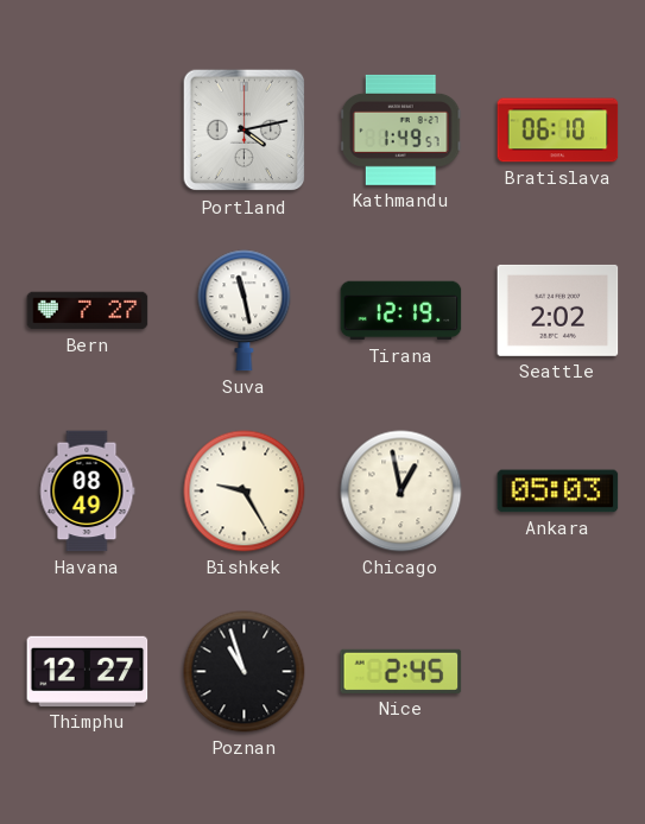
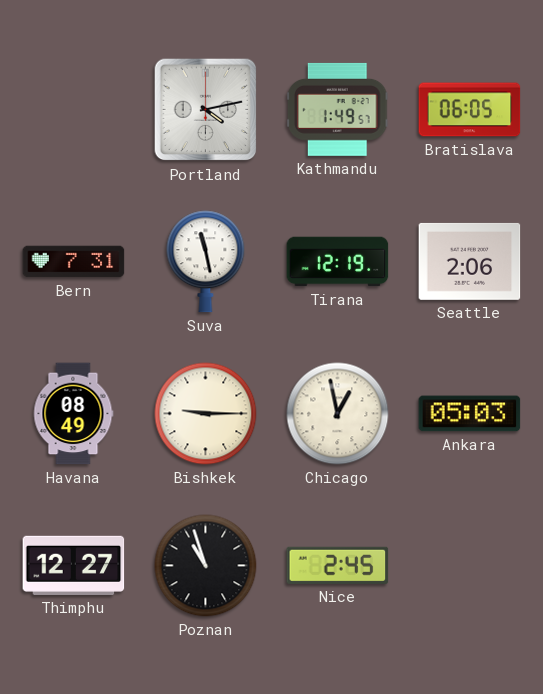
Bratislava: 06:10 -> 06:05
Bern: 7:27 -> 7:31
Seattle: 2:02 -> 2:06
Bishkek: 9:25 -> 9:15
